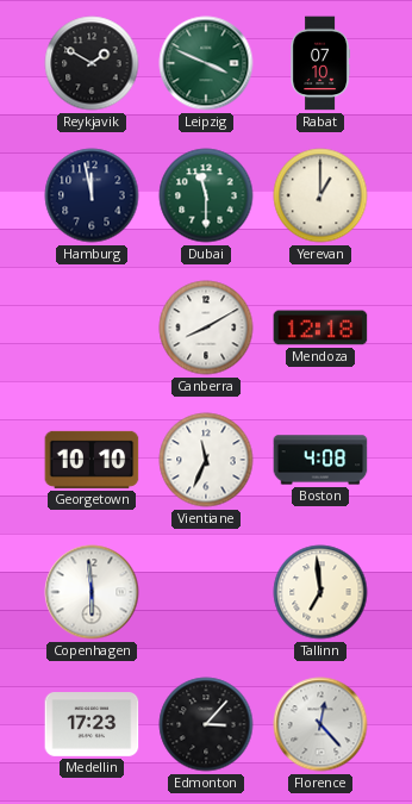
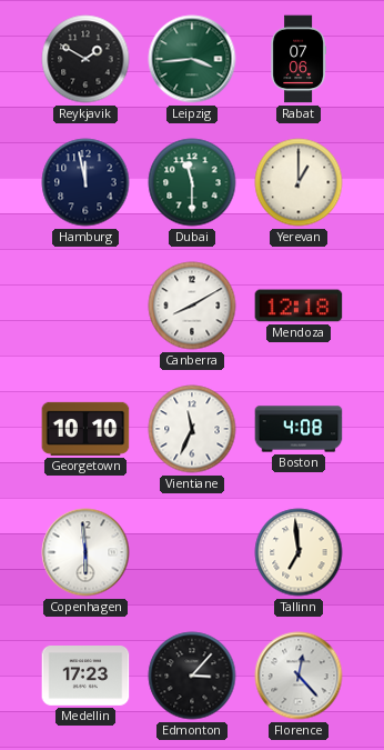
Leipzig: 3:49 -> 3:44
Rabat: 07:10 -> 07:06
